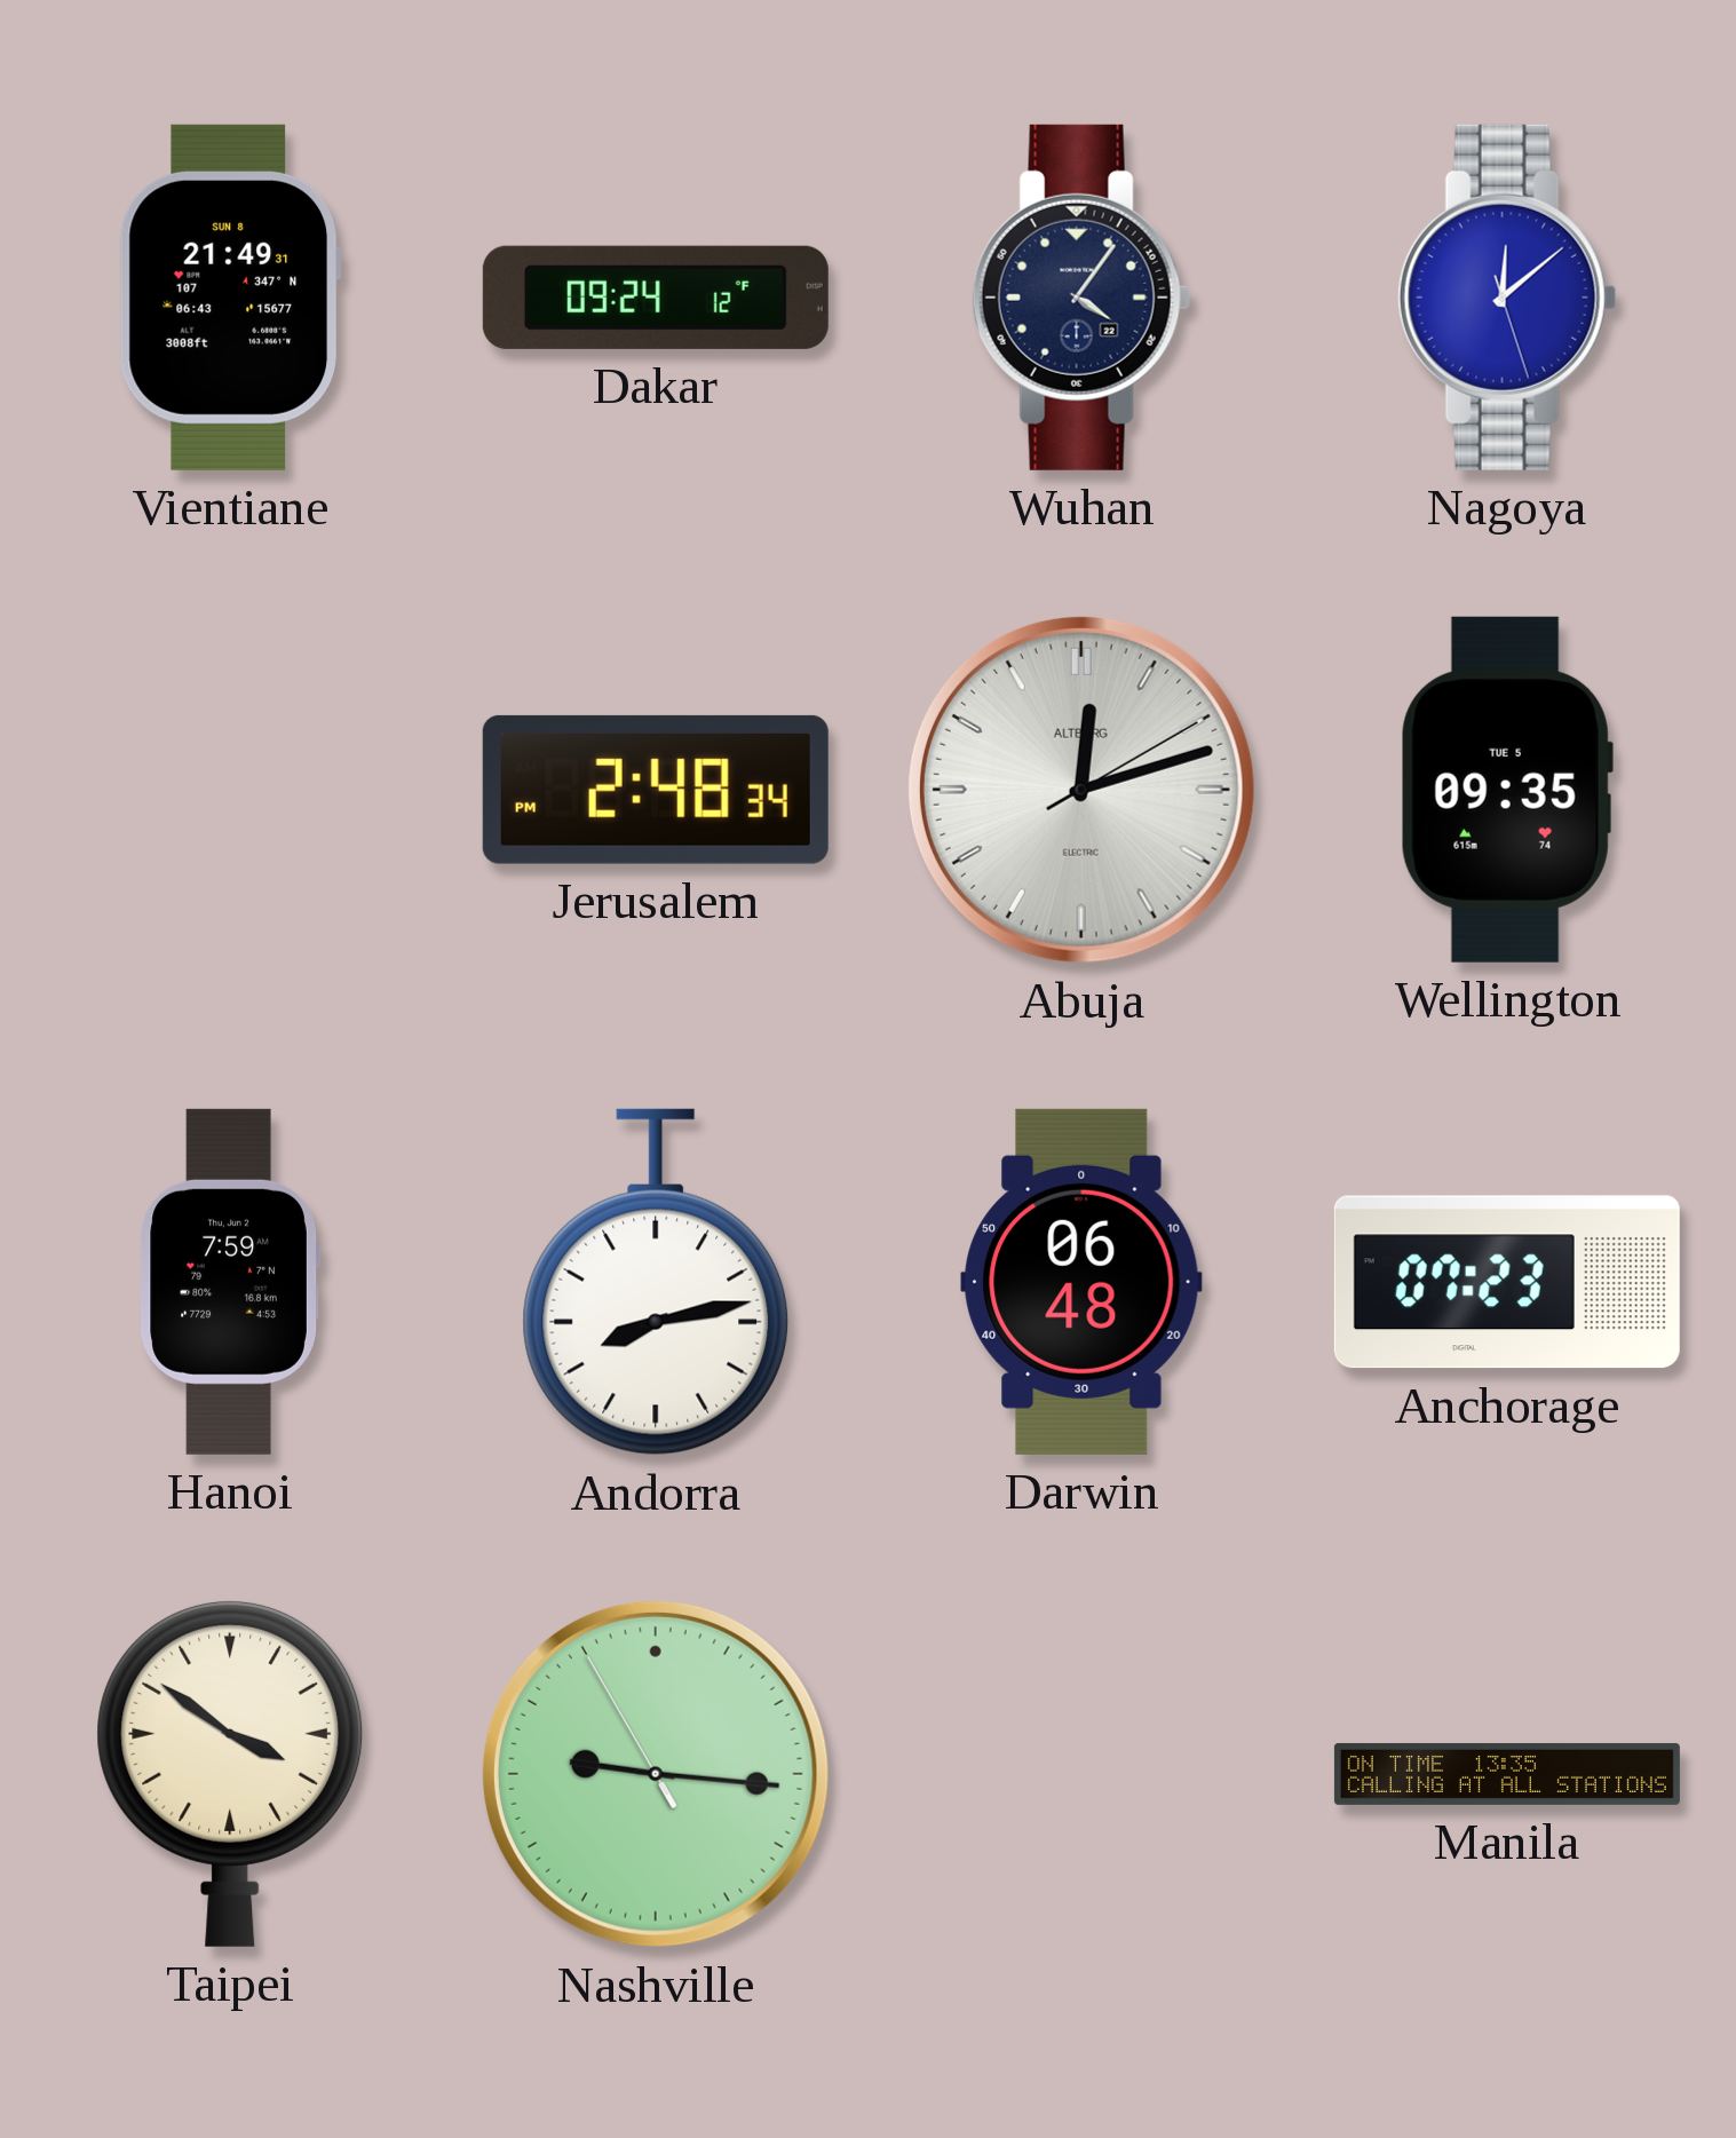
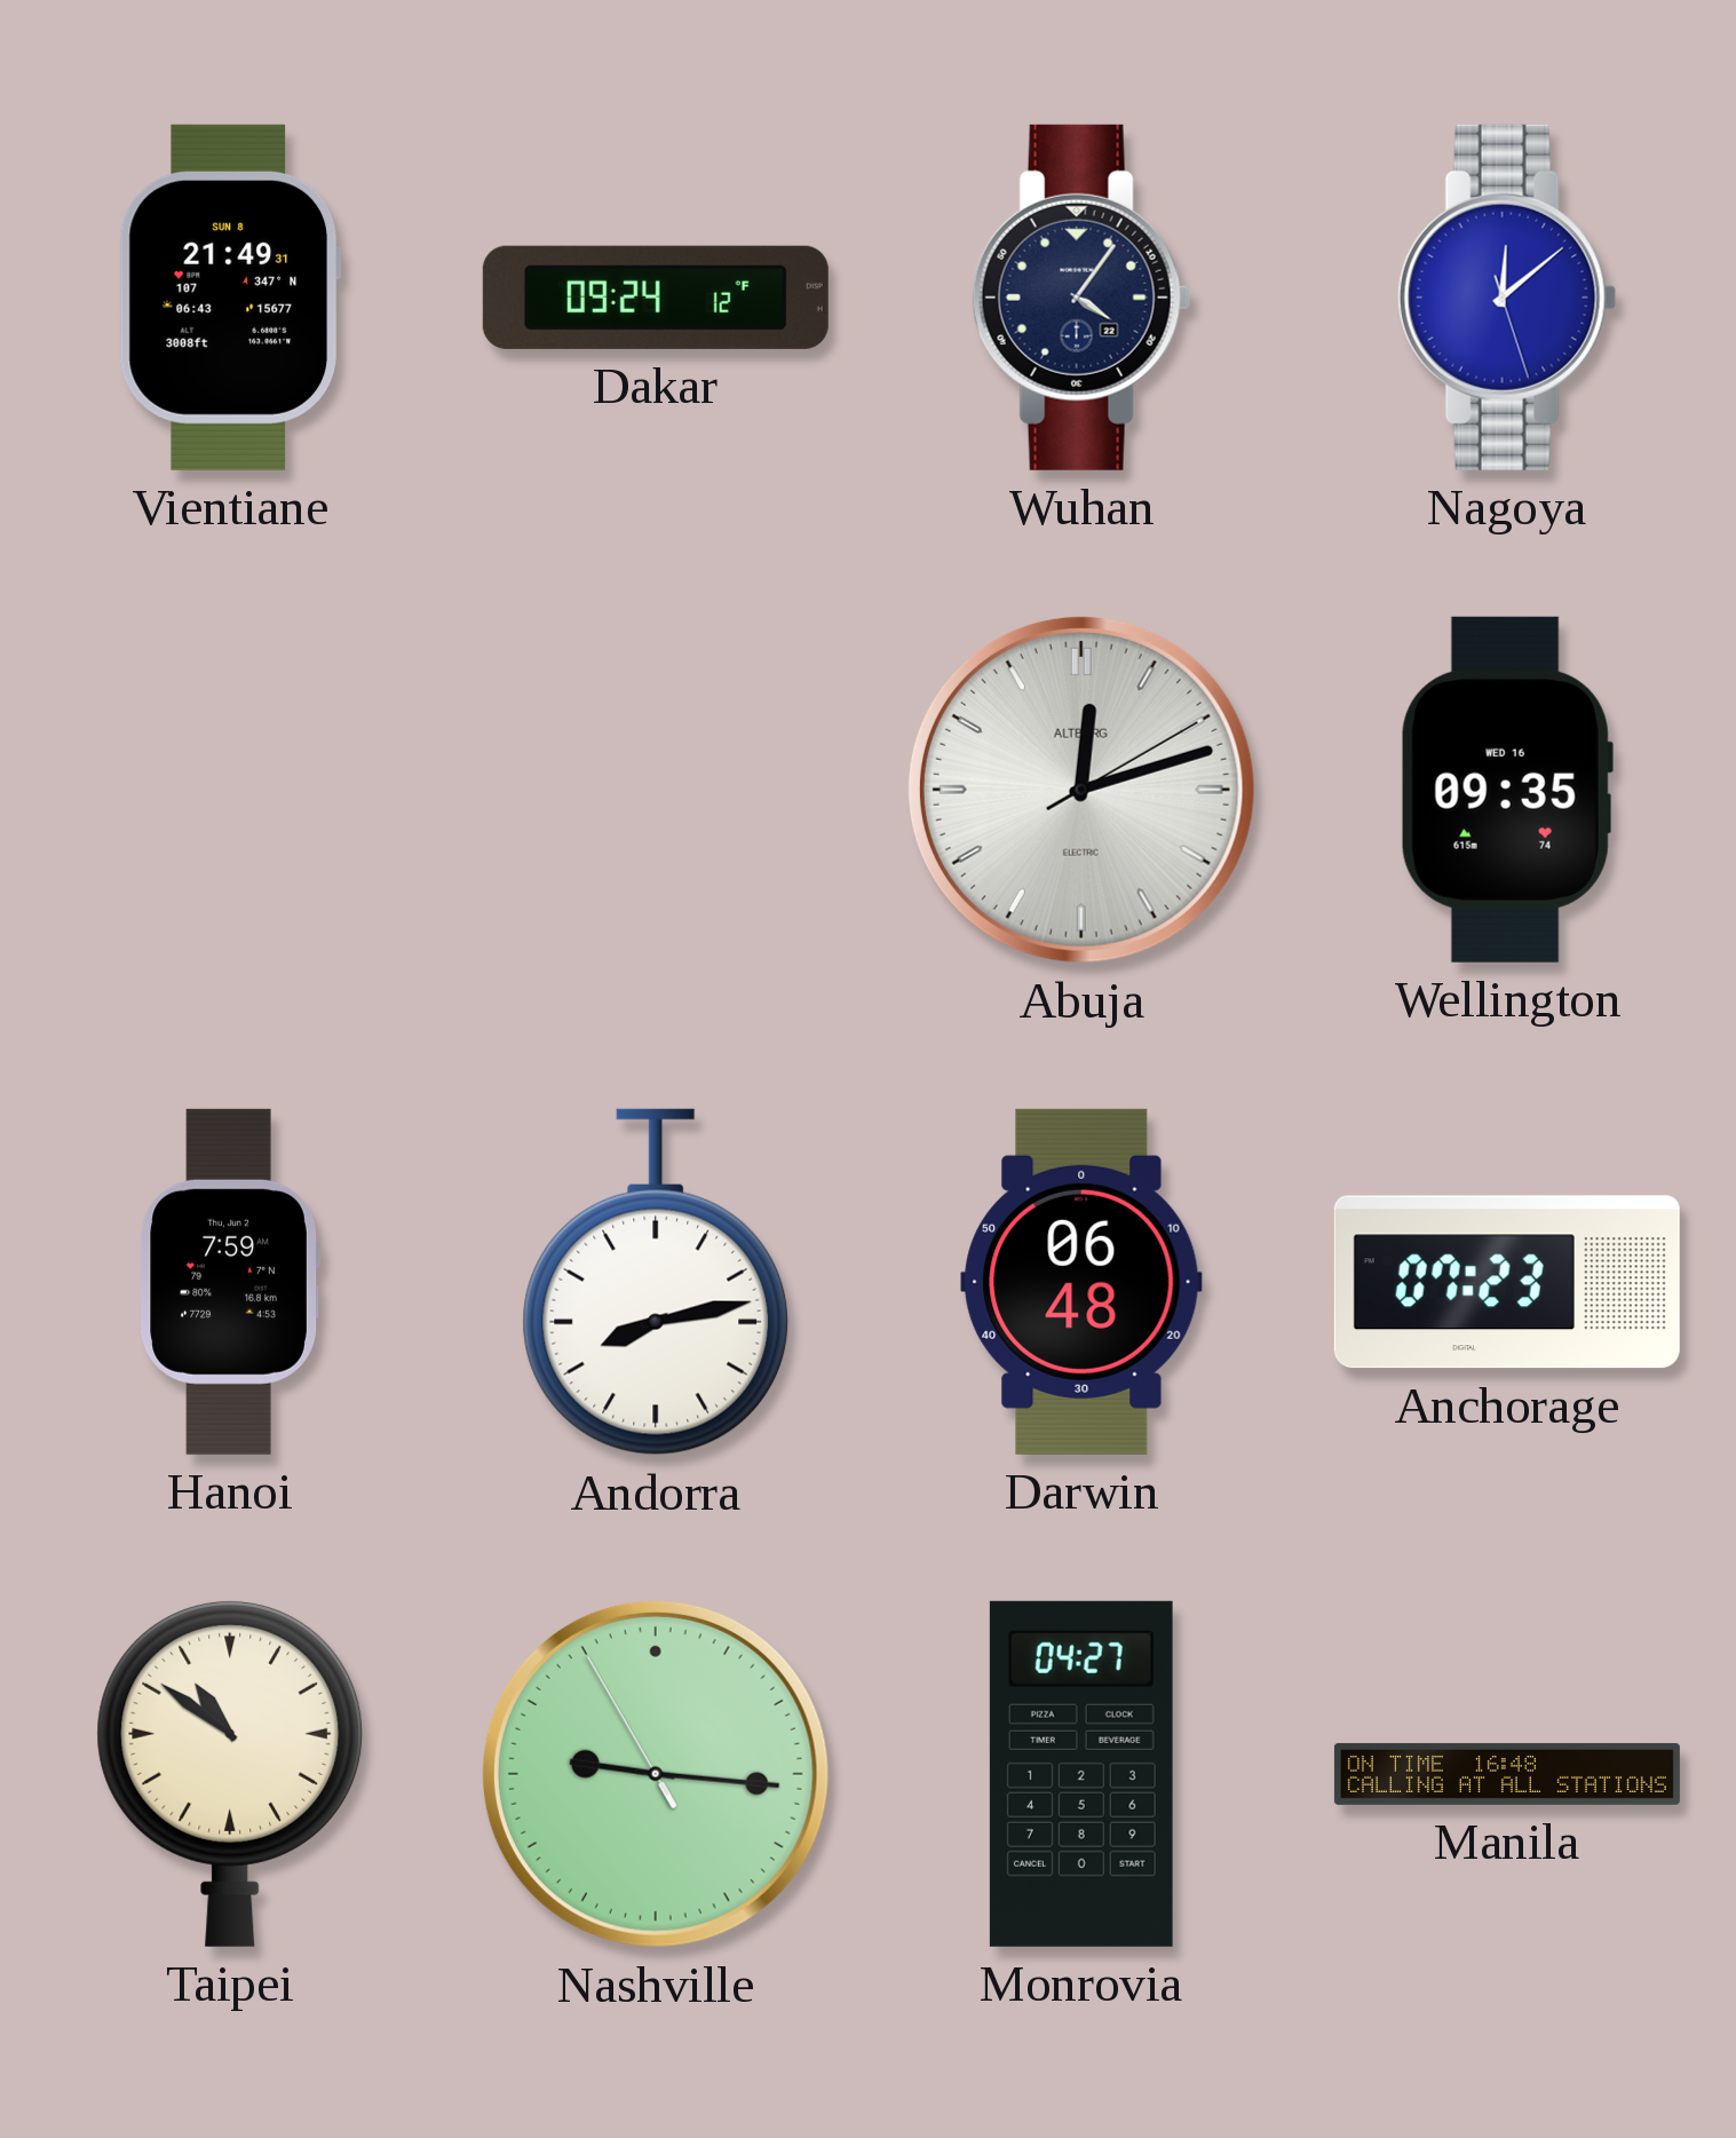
Jerusalem: 2:48 -> none
Wellington date: TUE 5 -> WED 16
Taipei: 3:51 -> 10:51
Monrovia: none -> 04:27
Manila: 13:35 -> 16:48
